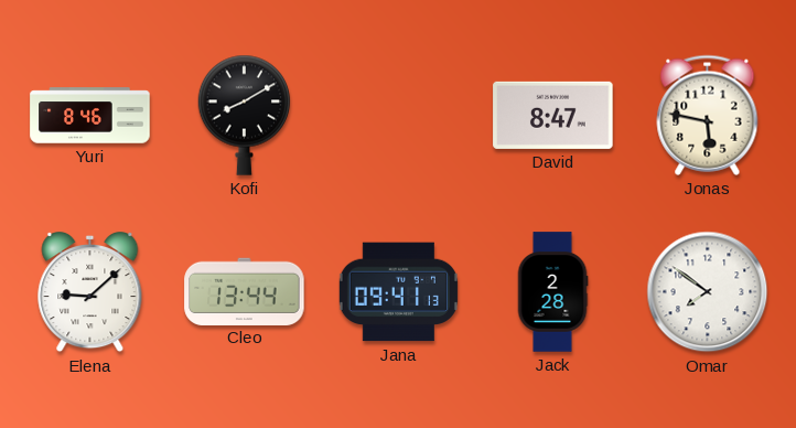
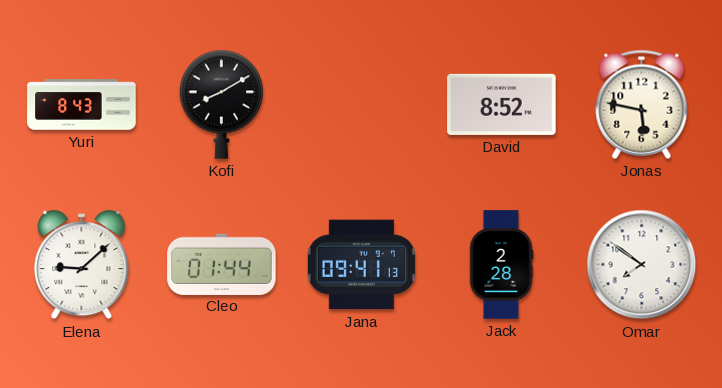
Yuri: 8:46 -> 8:43
David: 8:47 -> 8:52
Cleo: 13:44 -> 01:44
